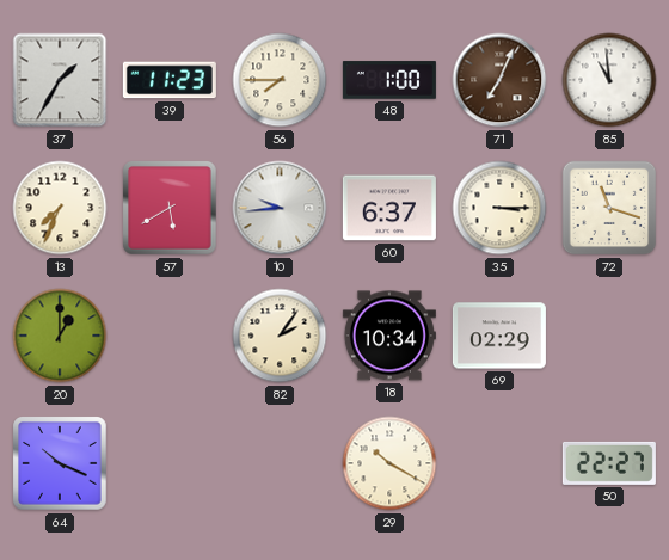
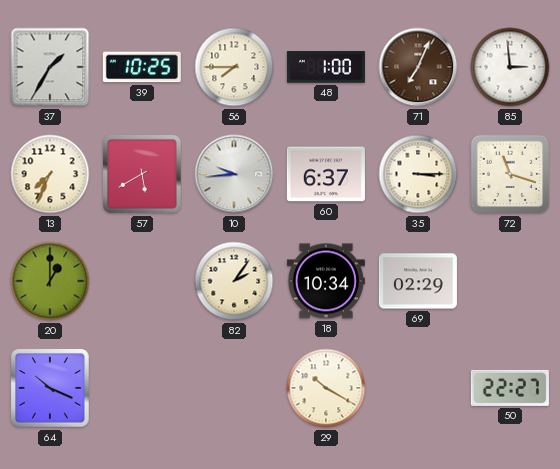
39: 11:23 -> 10:25
85: 10:59 -> 2:59
